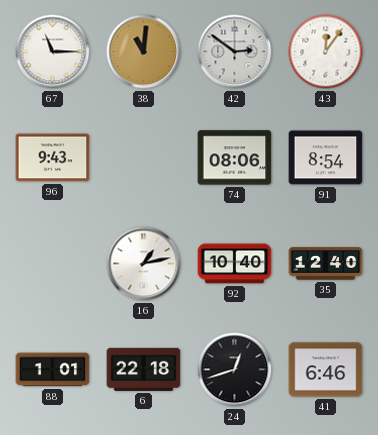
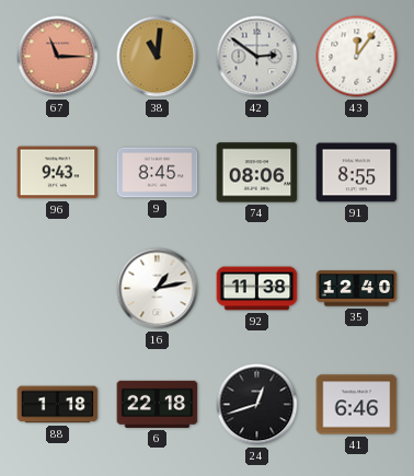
67 dial: white -> salmon
9: none -> 8:45
91: 8:54 -> 8:55
92: 10:40 -> 11:38
88: 1:01 -> 1:18
